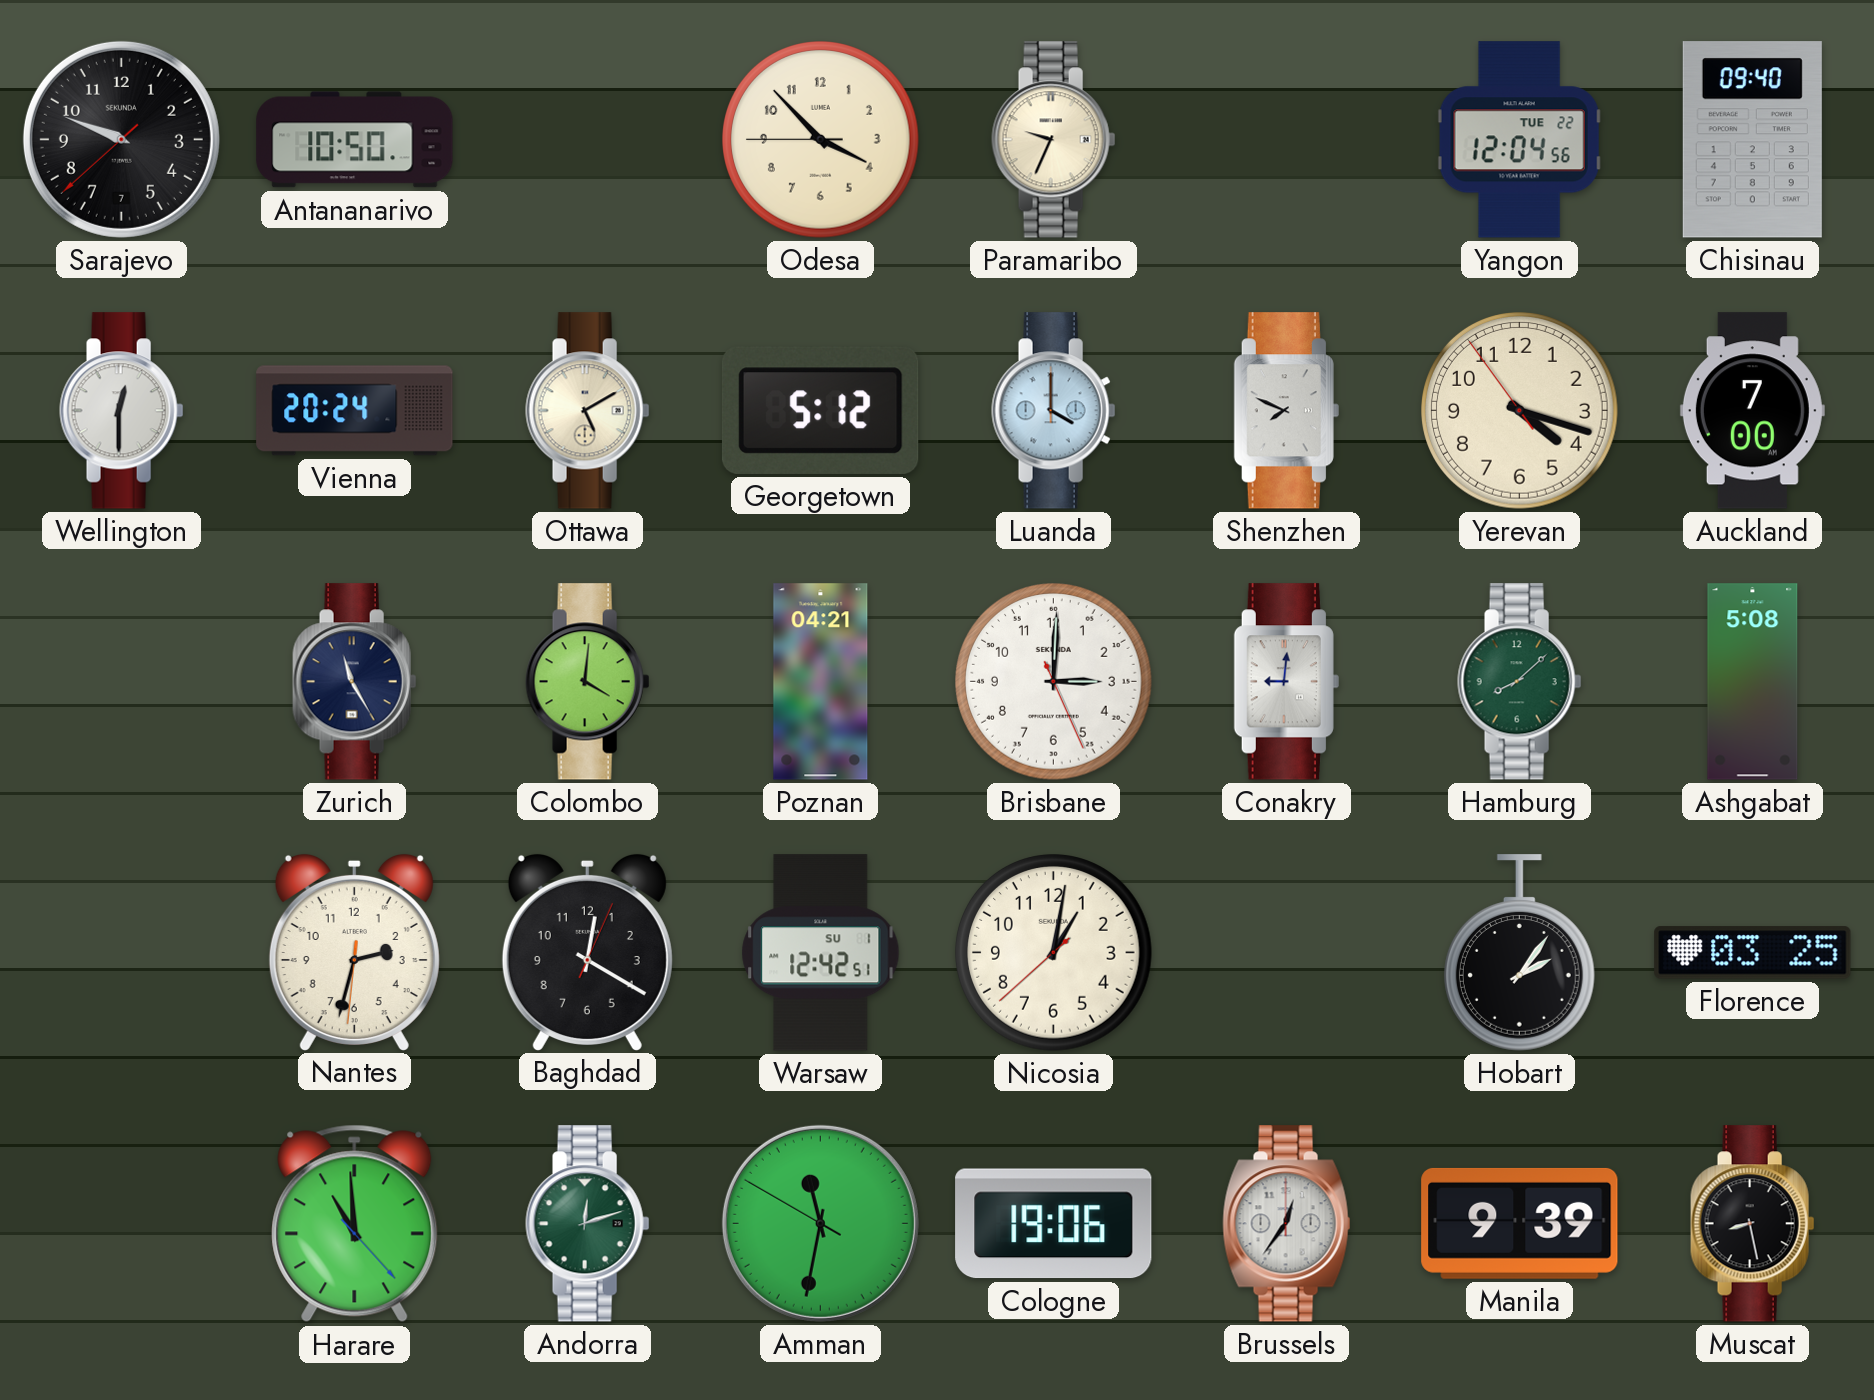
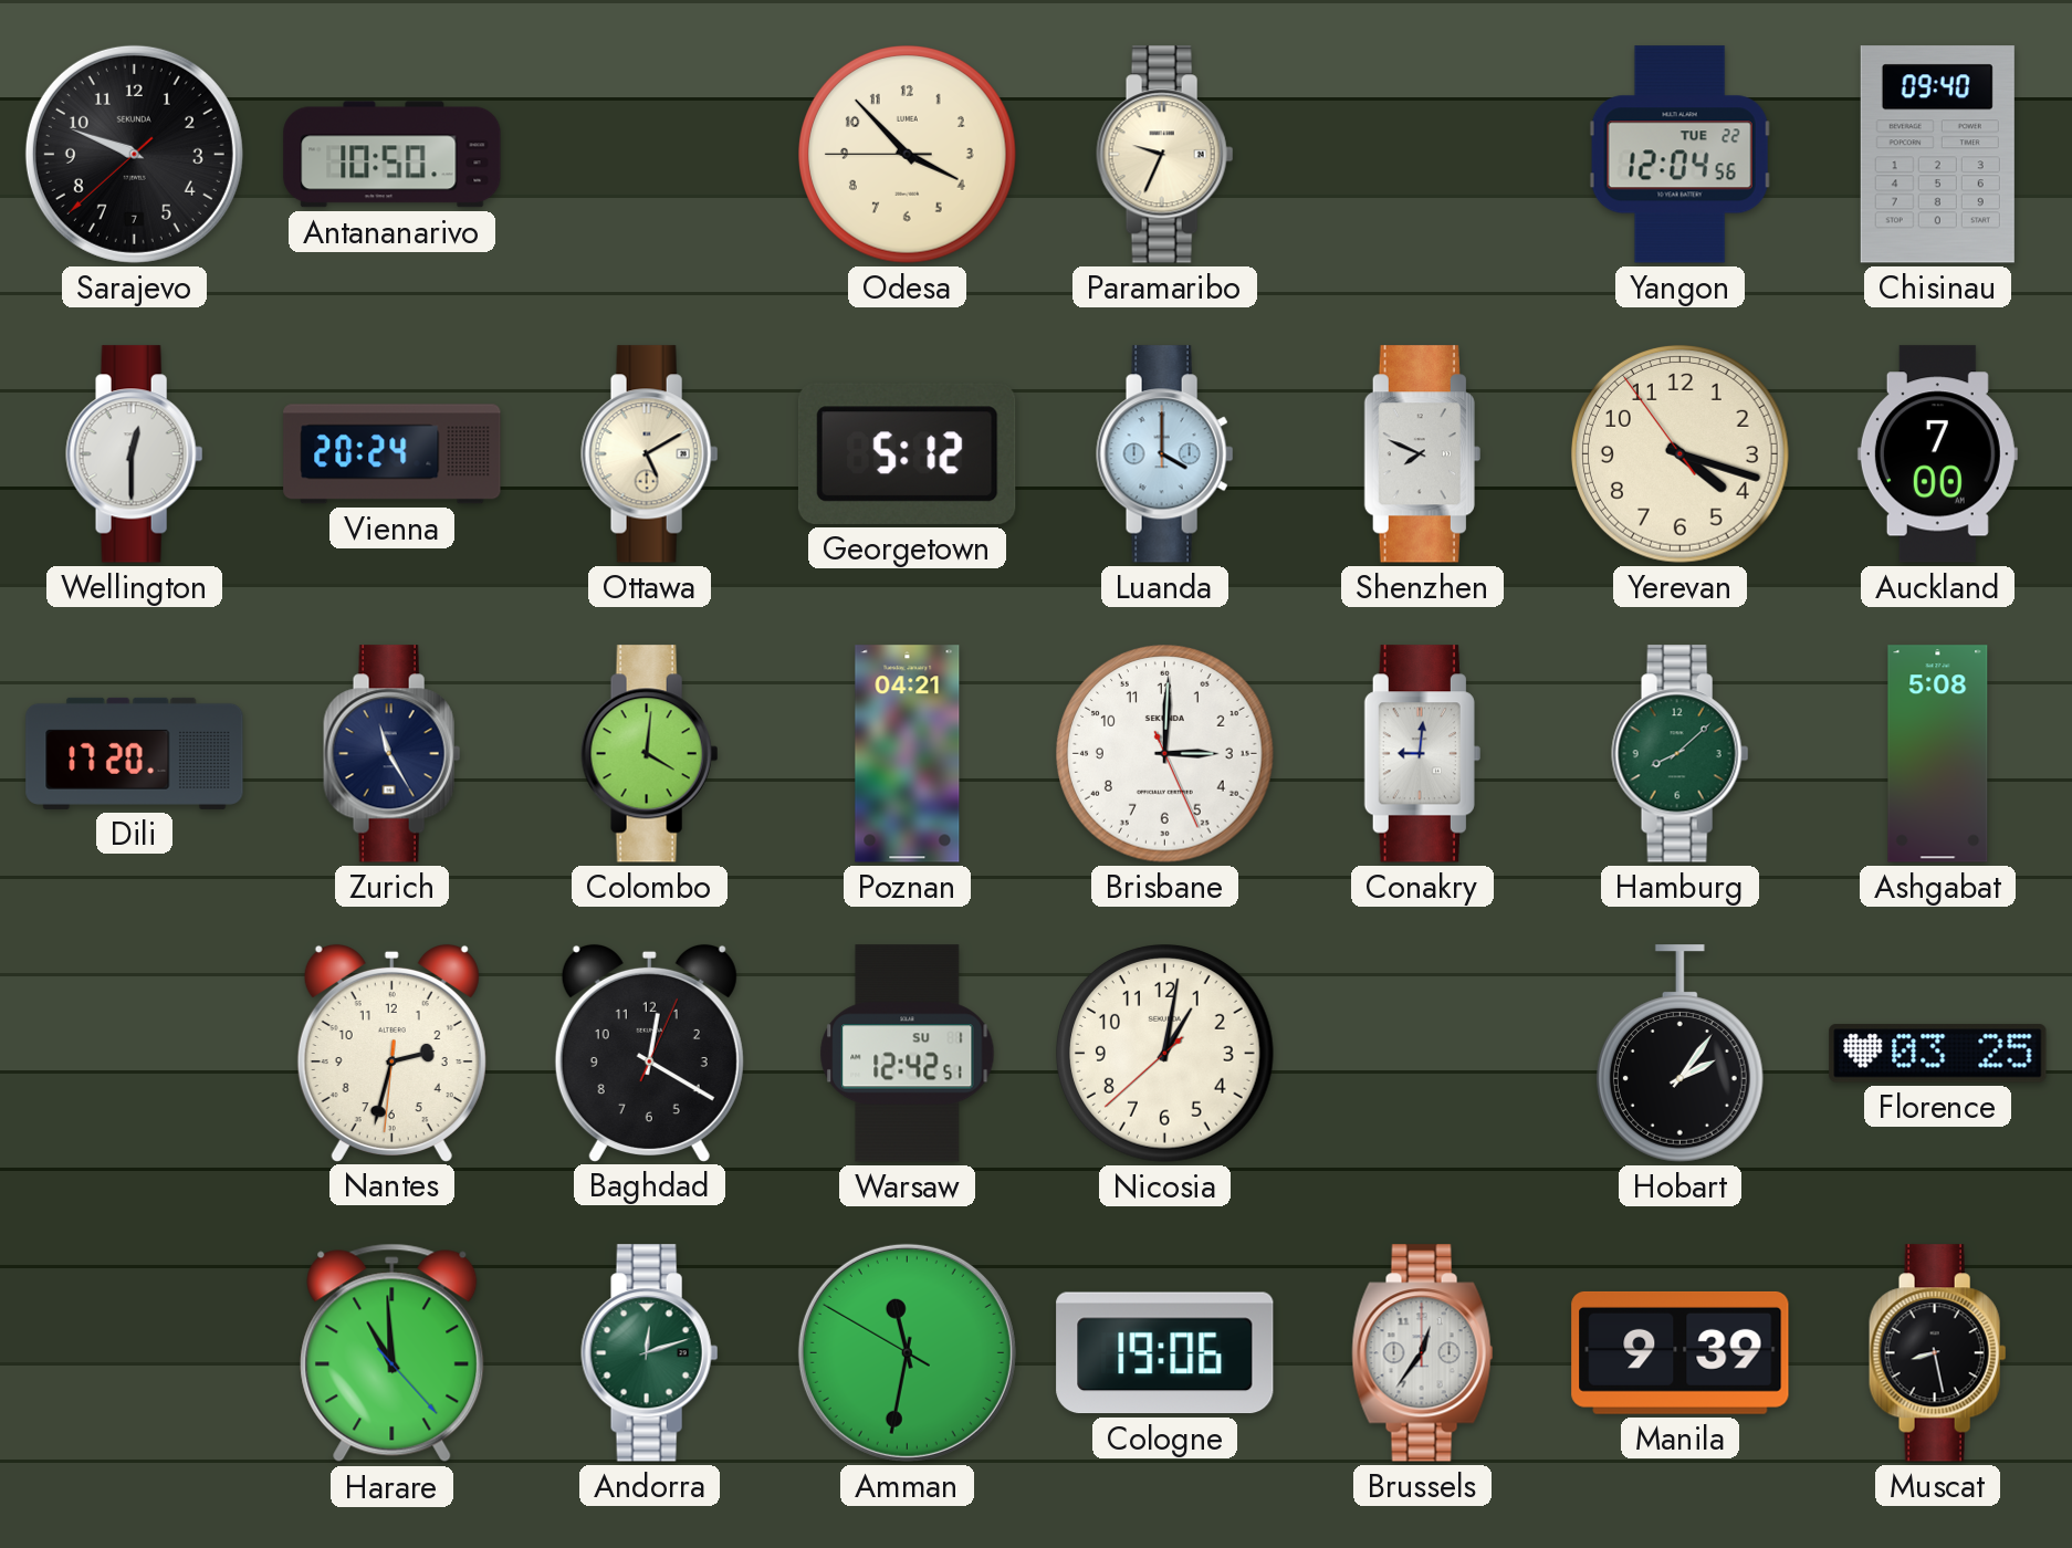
Dili: none -> 17:20
